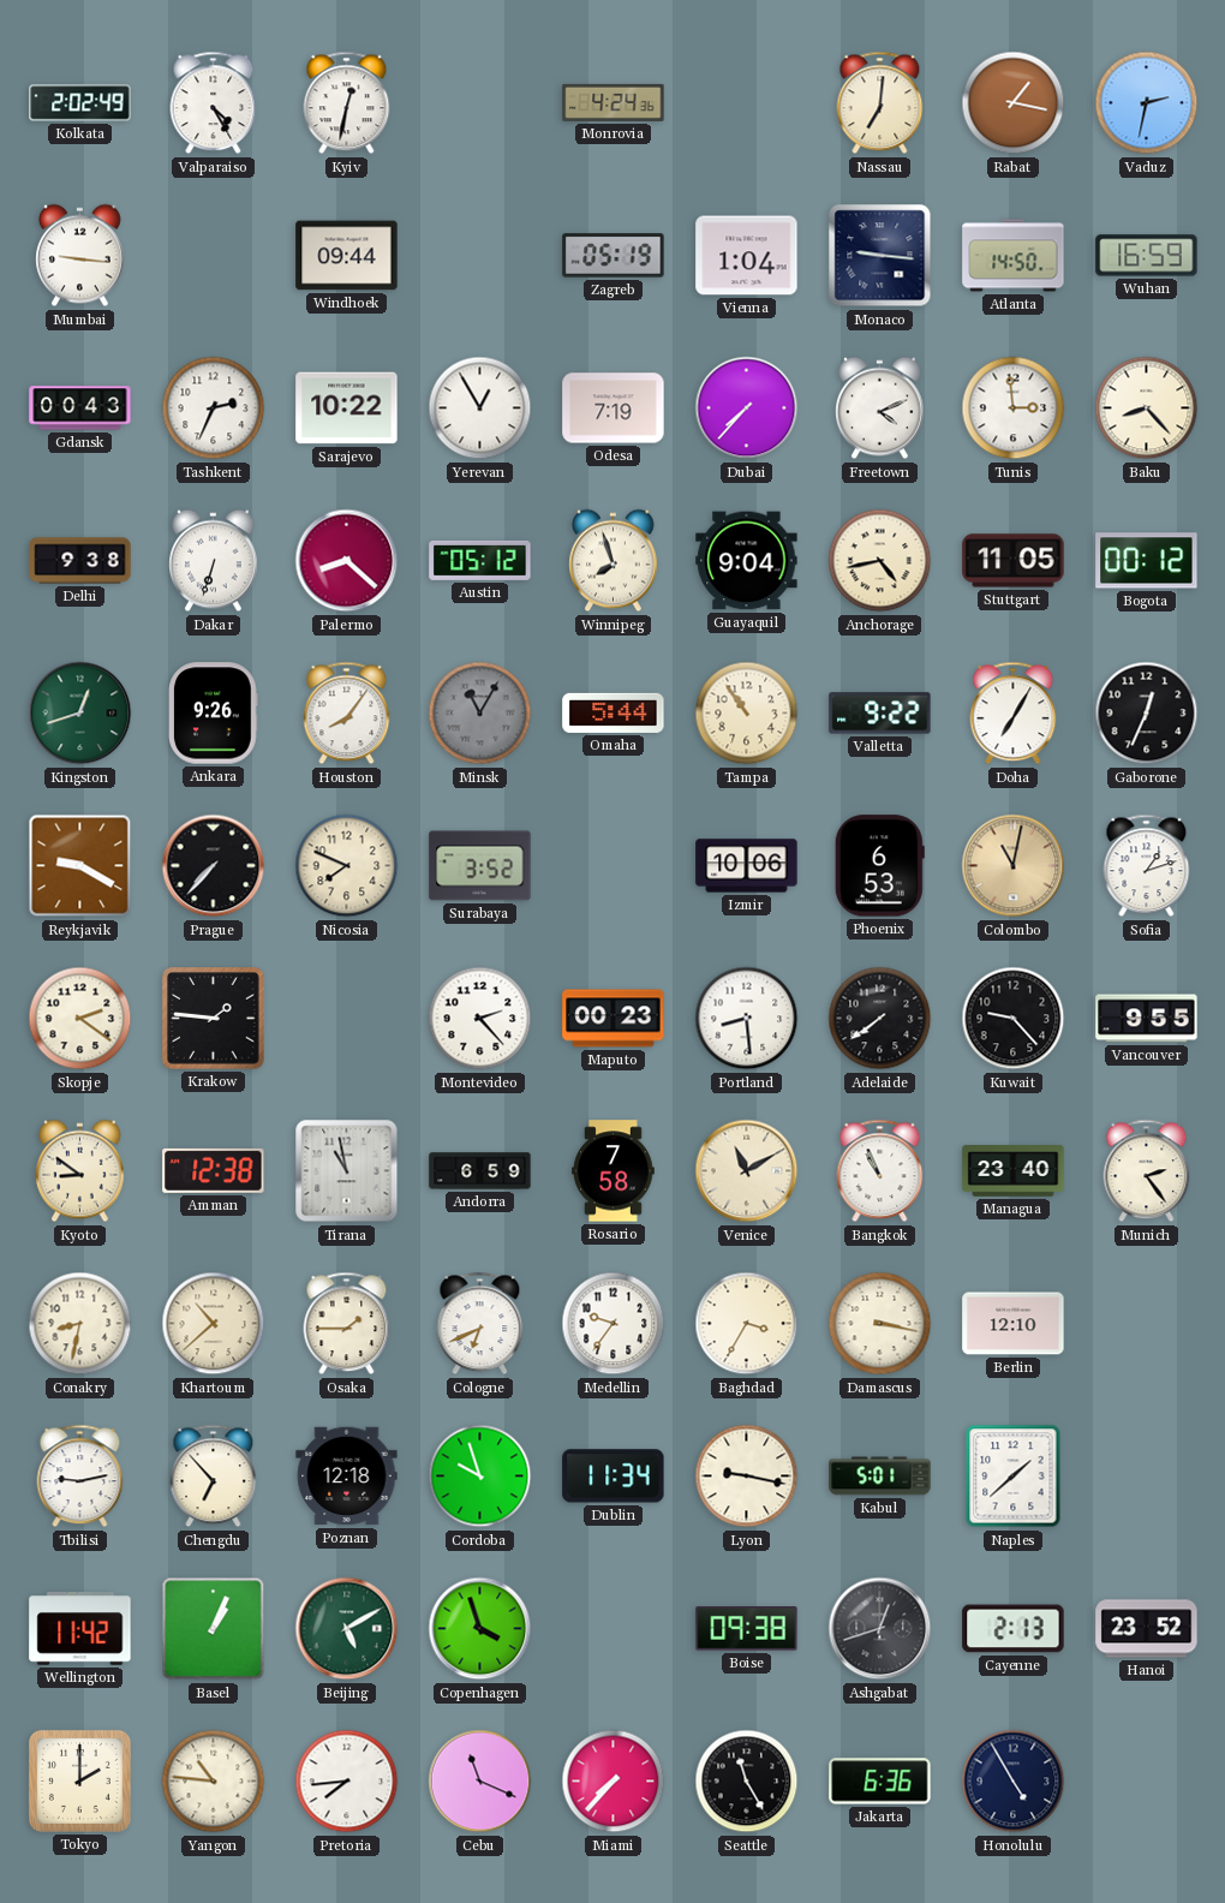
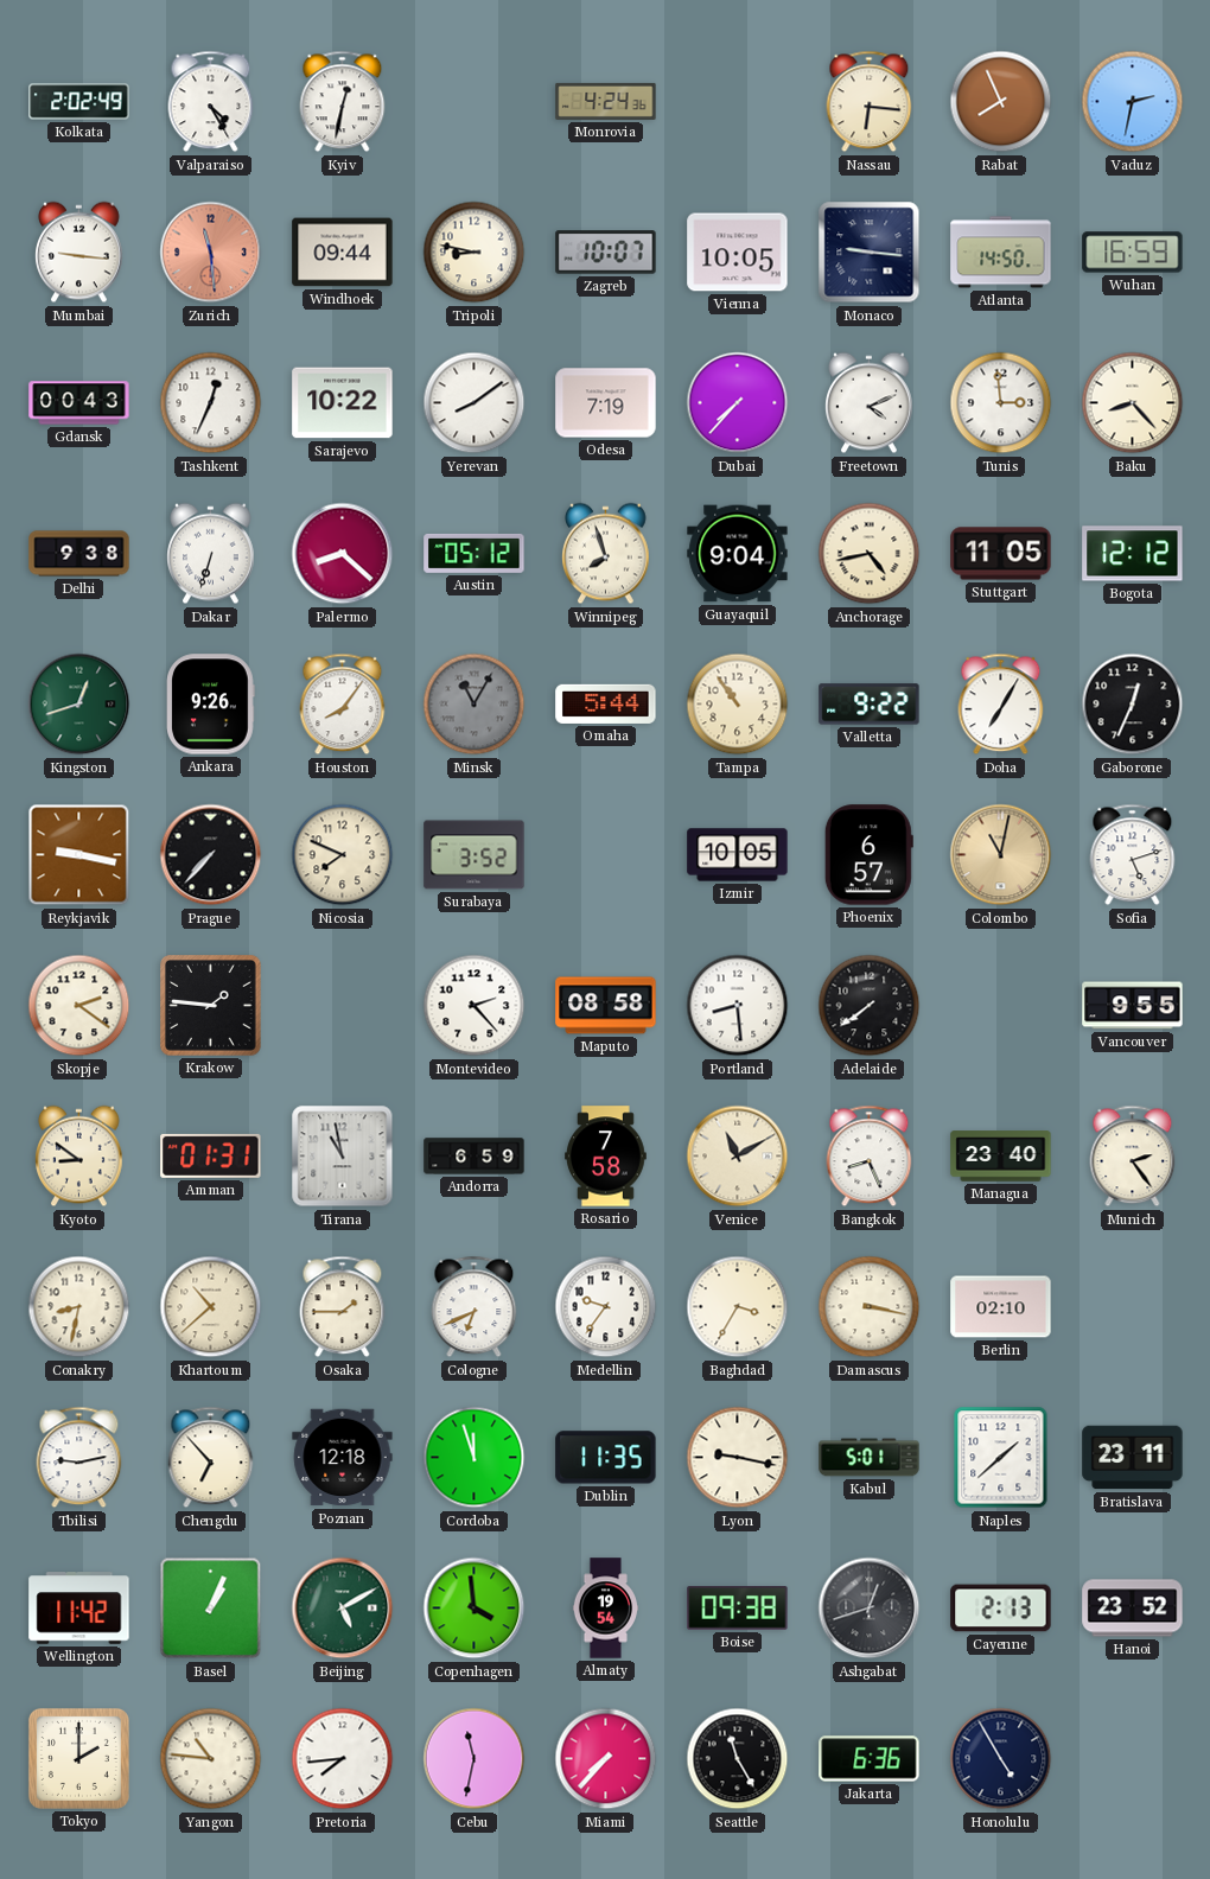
Nassau: 7:01 -> 6:16
Rabat: 1:17 -> 7:56
Zurich: none -> 11:29
Tripoli: none -> 8:47
Zagreb: 05:19 -> 10:07
Vienna: 1:04 -> 10:05
Tashkent: 2:34 -> 12:34
Yerevan: 12:55 -> 8:09
Bogota: 00:12 -> 12:12
Reykjavik: 9:20 -> 9:17
Izmir: 10:06 -> 10:05
Phoenix: 6:53 -> 6:57
Sofia: 1:12 -> 5:12
Maputo: 00:23 -> 08:58
Kuwait: 9:23 -> none
Amman: 12:38 -> 01:31
Bangkok: 10:56 -> 8:26
Berlin: 12:10 -> 02:10
Cordoba: 9:57 -> 11:57
Dublin: 11:34 -> 11:35
Bratislava: none -> 23:11
Copenhagen: 3:57 -> 3:59
Almaty: none -> 19:54
Cebu: 11:19 -> 11:32
